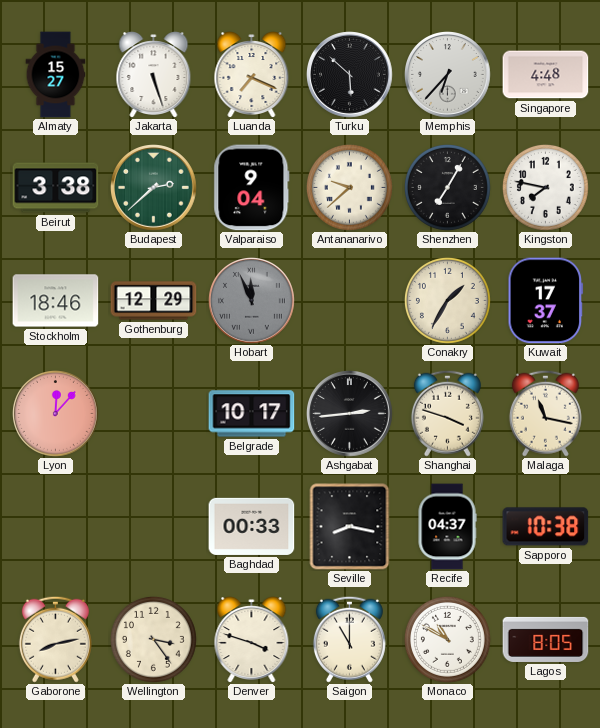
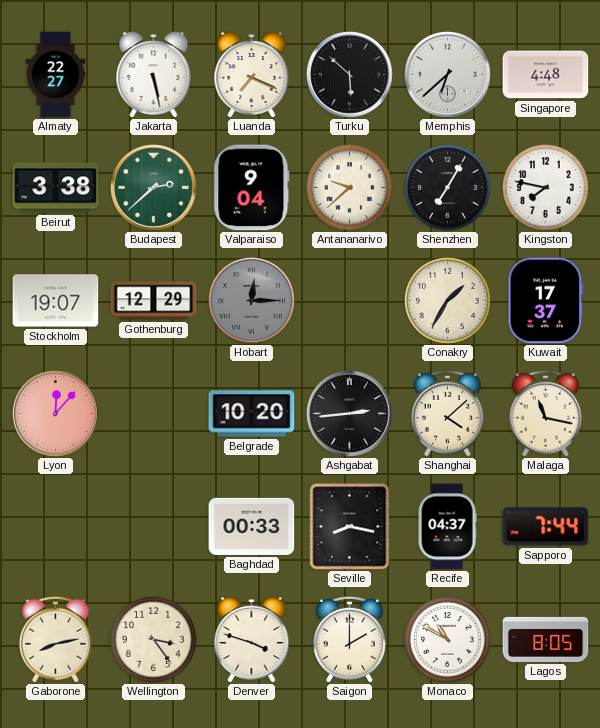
Almaty: 15:27 -> 22:27
Jakarta: 5:27 -> 5:28
Memphis: 6:37 -> 6:38
Stockholm: 18:46 -> 19:07
Hobart: 11:56 -> 12:15
Belgrade: 10:17 -> 10:20
Shanghai: 3:48 -> 4:08
Sapporo: 10:38 -> 7:44
Saigon: 11:00 -> 2:00
